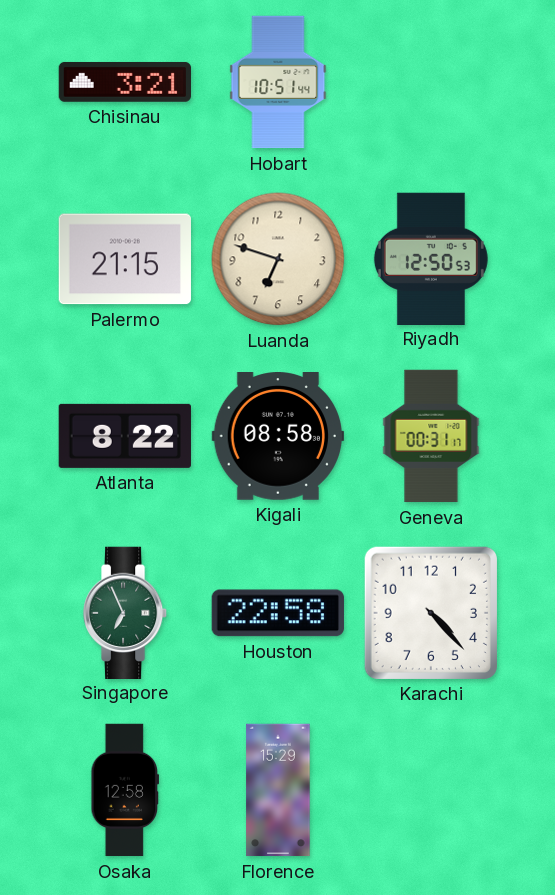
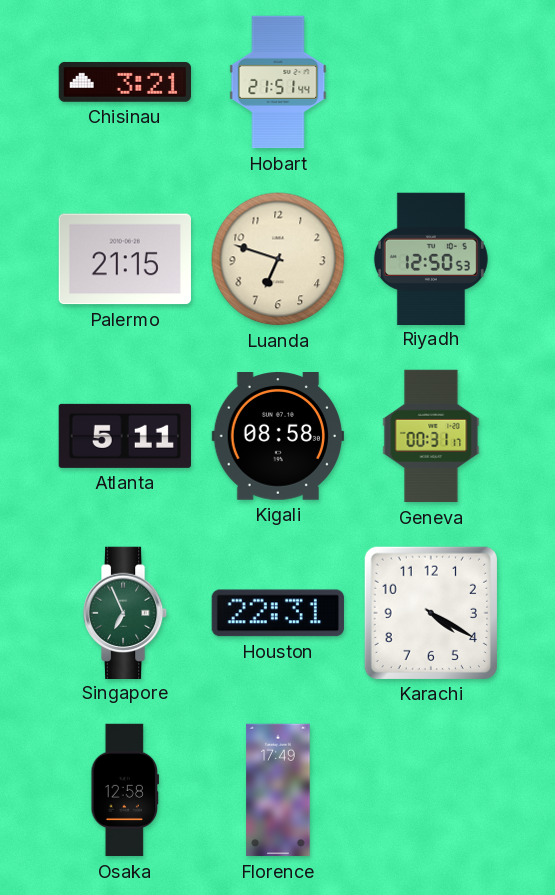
Hobart: 10:51 -> 21:51
Atlanta: 8:22 -> 5:11
Houston: 22:58 -> 22:31
Karachi: 4:23 -> 4:20
Florence: 15:29 -> 17:49
